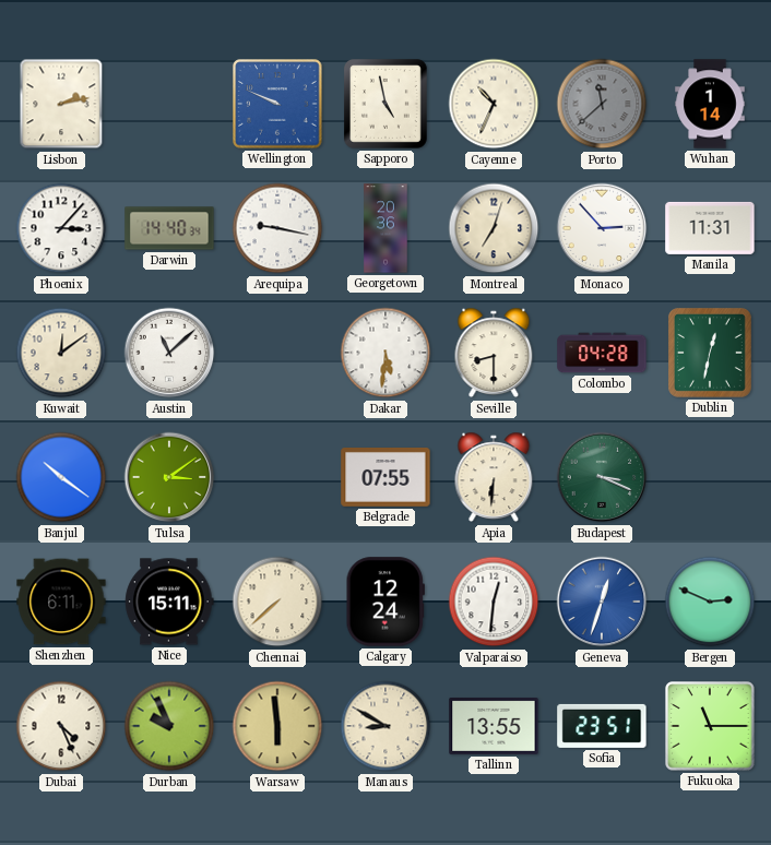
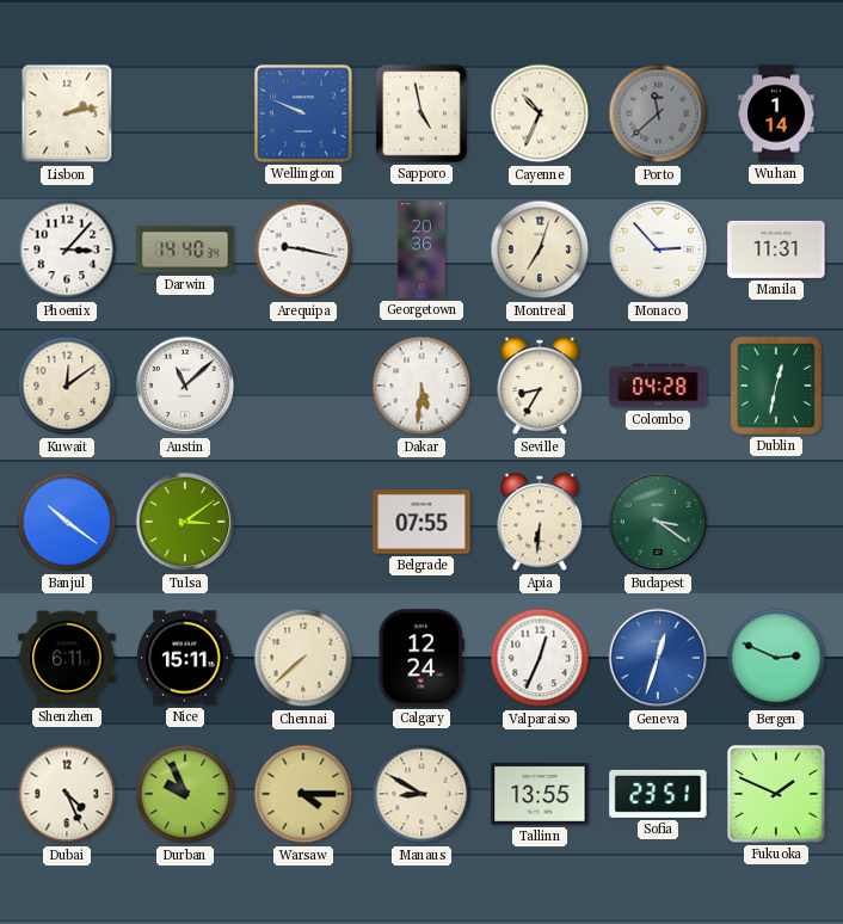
Seville: 8:30 -> 8:35
Budapest: 3:19 -> 3:21
Valparaiso: 12:31 -> 12:34
Warsaw: 5:59 -> 4:15
Fukuoka: 11:15 -> 1:49
